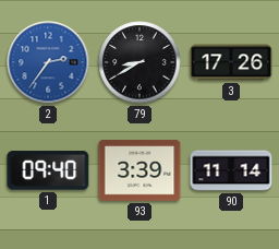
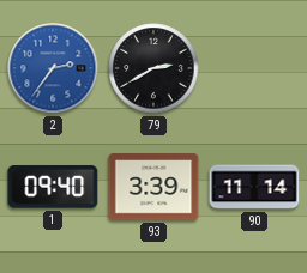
79: 8:40 -> 2:40
3: 17:26 -> none
